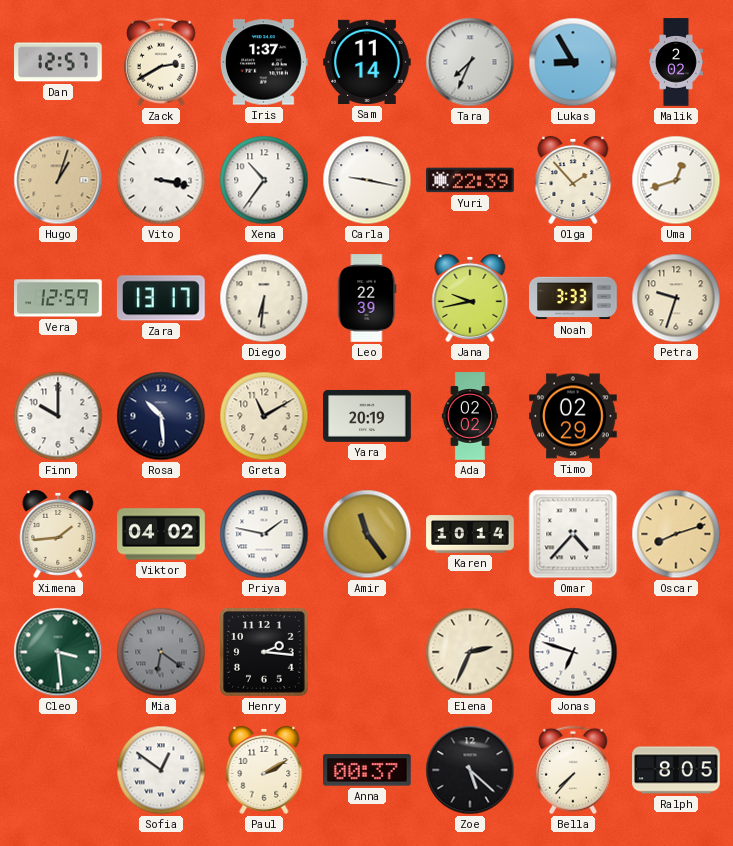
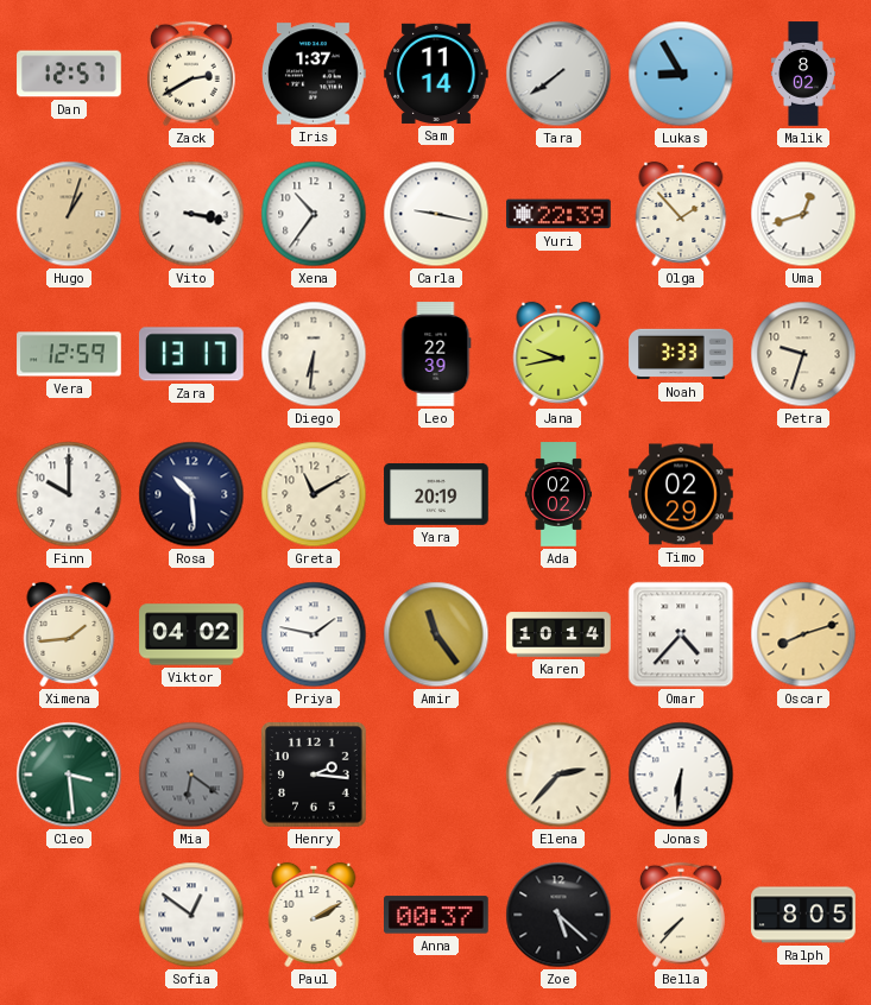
Tara: 7:34 -> 7:39
Malik: 2:02 -> 8:02
Elena: 2:34 -> 2:37
Jonas: 6:48 -> 6:31
